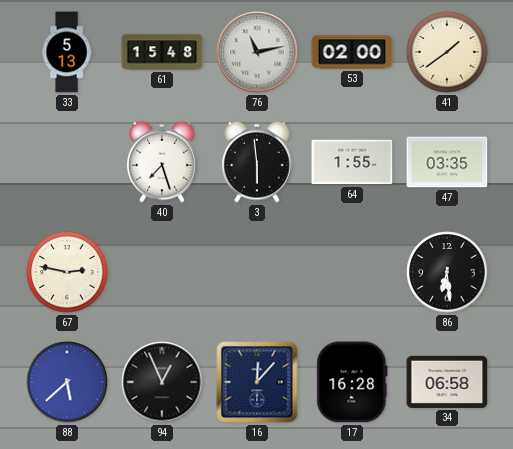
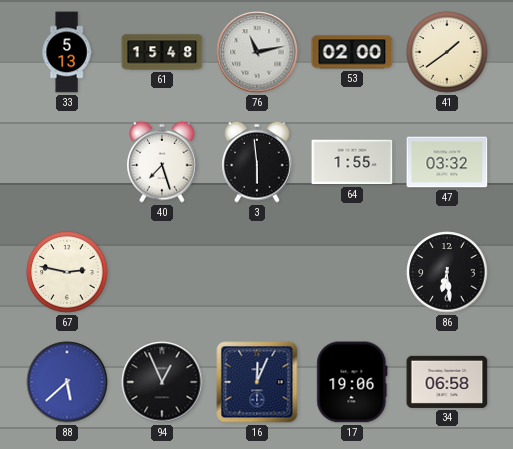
47: 03:35 -> 03:32
16: 12:07 -> 12:04
17: 16:28 -> 19:06
